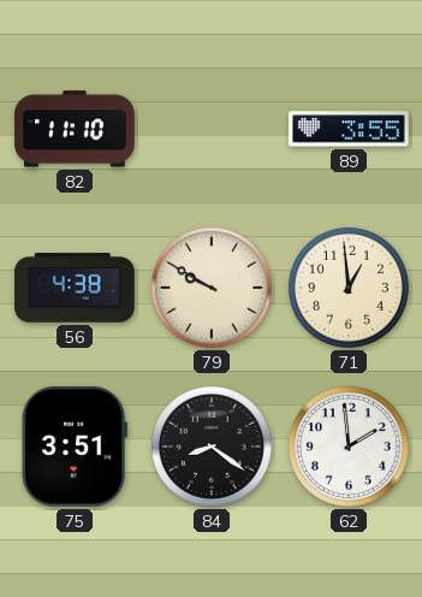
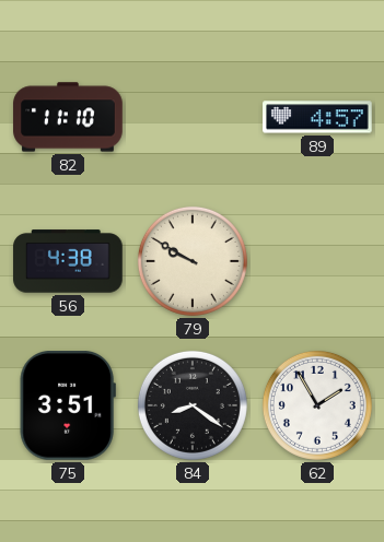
89: 3:55 -> 4:57
71: 12:59 -> none
62: 1:59 -> 1:55
